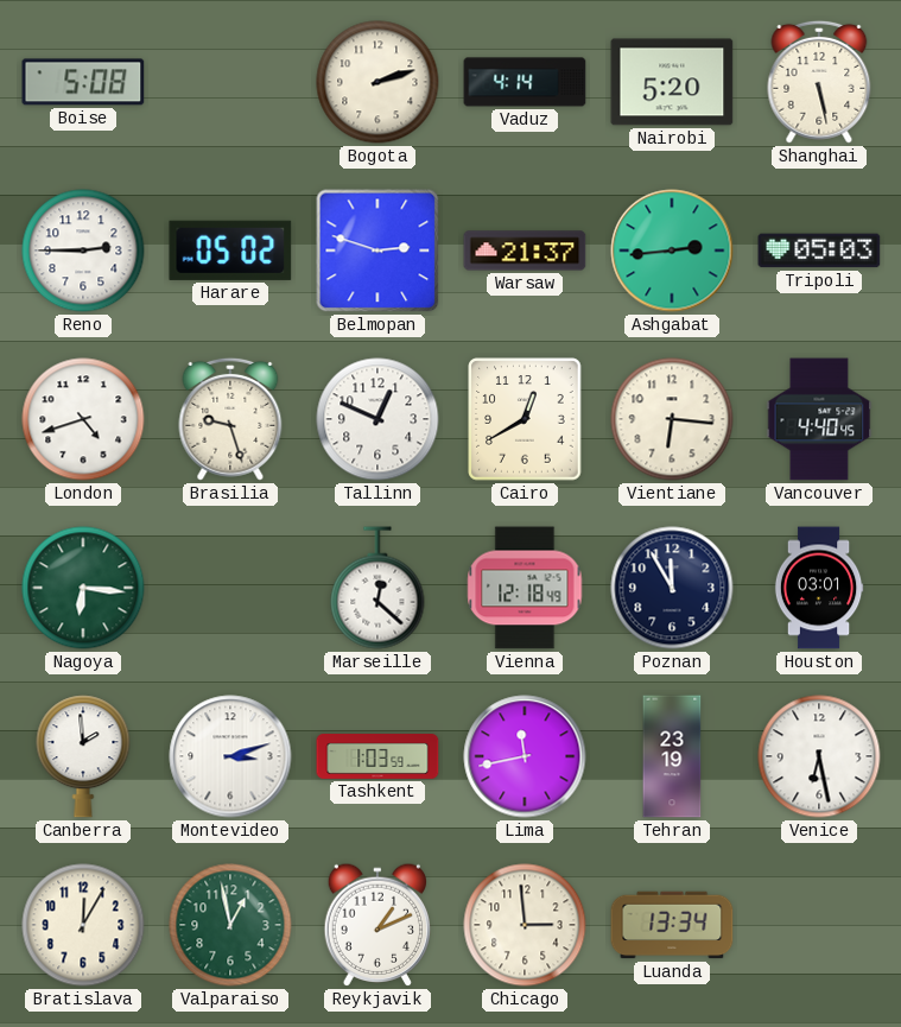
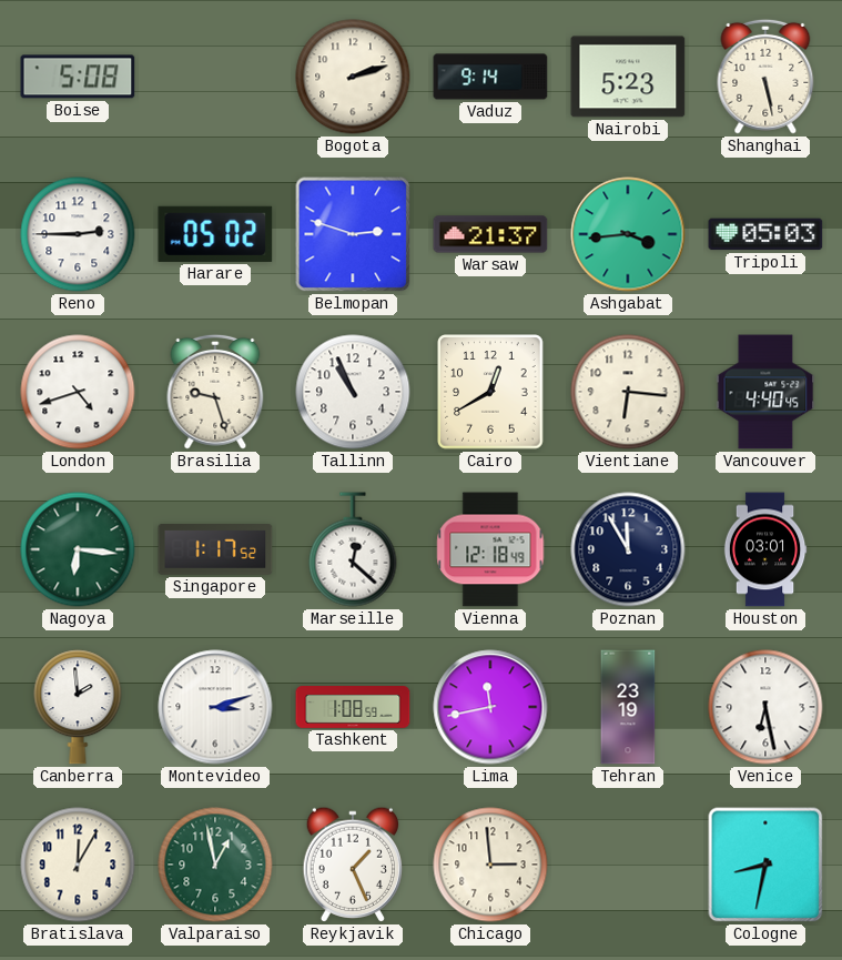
Vaduz: 4:14 -> 9:14
Nairobi: 5:20 -> 5:23
Ashgabat: 2:44 -> 3:44
Tallinn: 12:49 -> 10:56
Singapore: none -> 1:17
Tashkent: 1:03 -> 1:08
Reykjavik: 1:11 -> 1:26
Luanda: 13:34 -> none
Cologne: none -> 8:32
